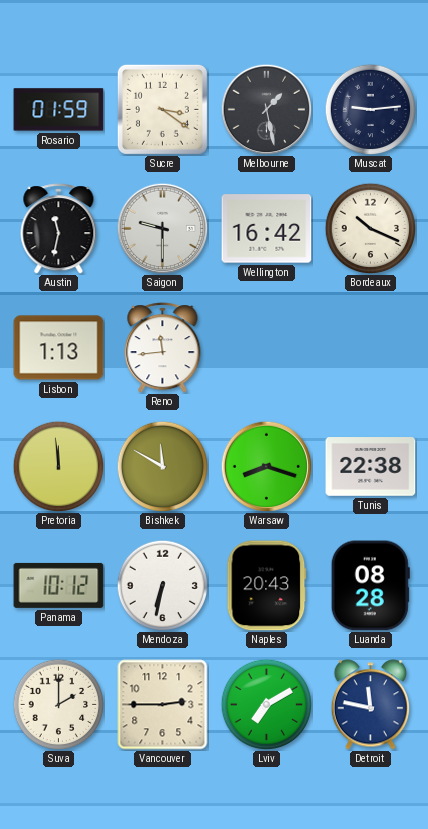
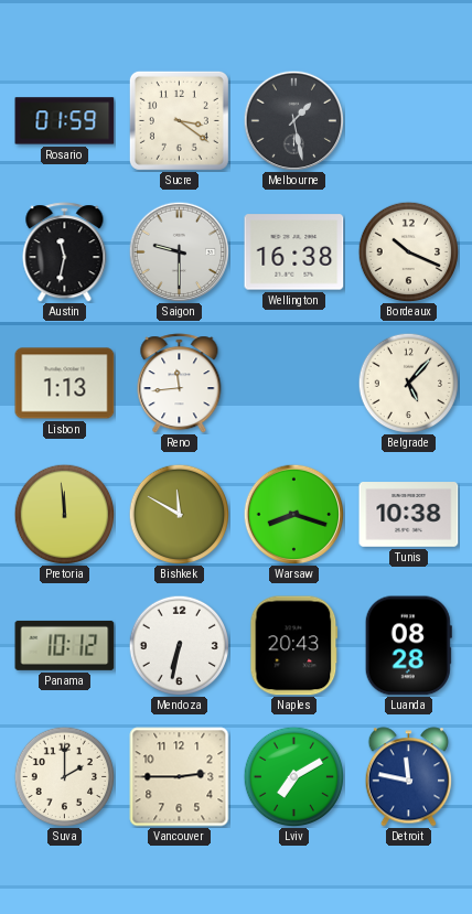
Muscat: 9:14 -> none
Wellington: 16:42 -> 16:38
Belgrade: none -> 5:07
Tunis: 22:38 -> 10:38
